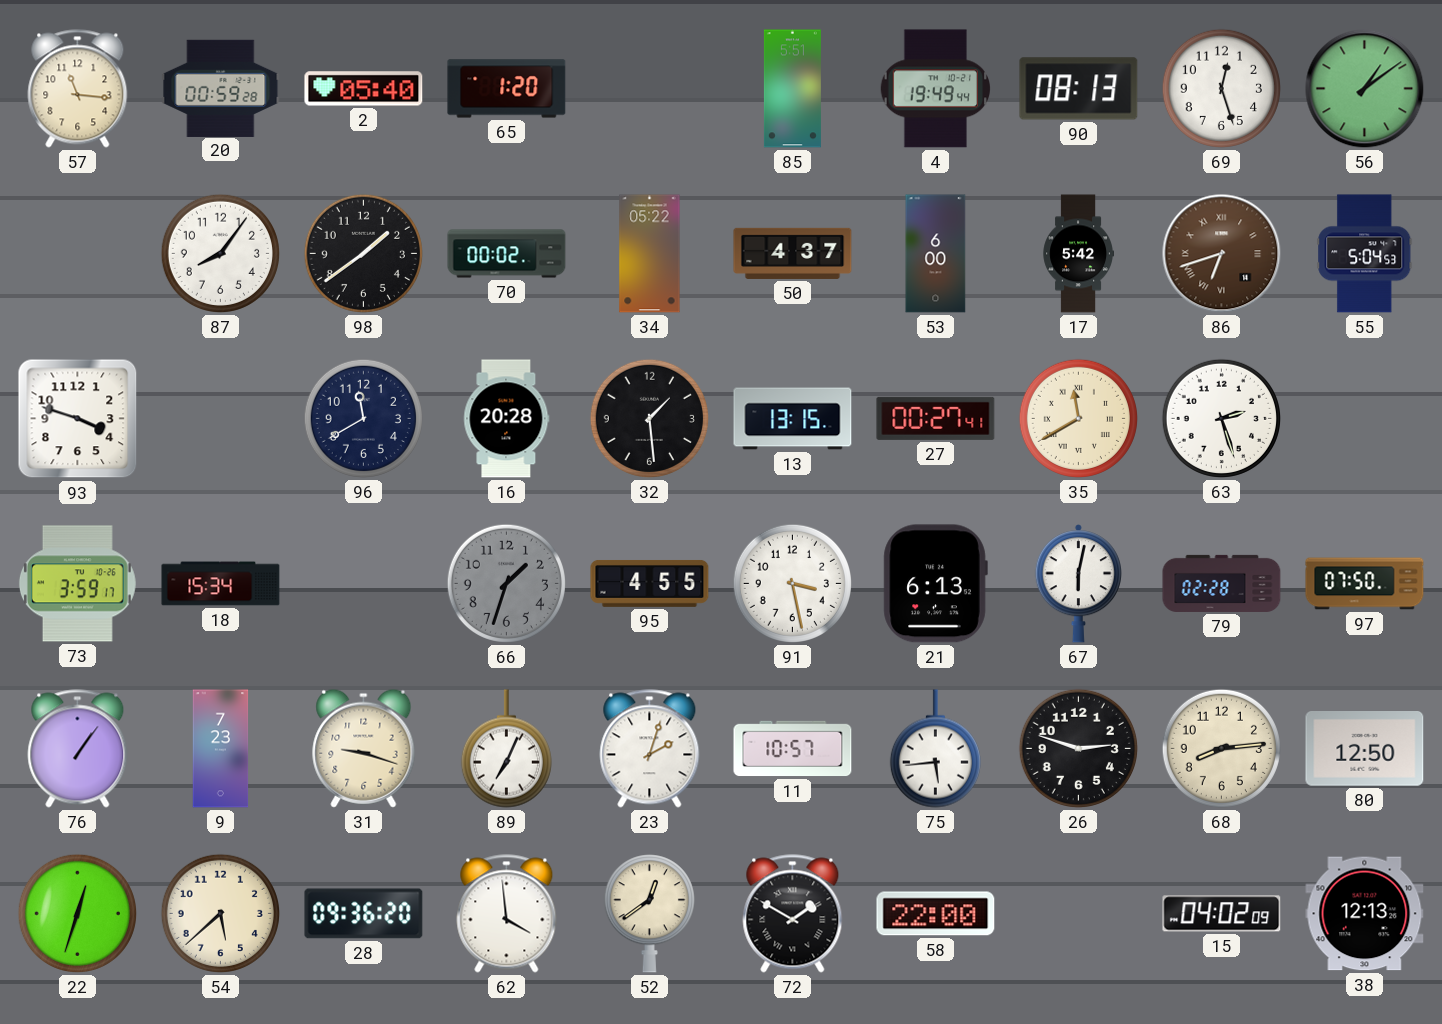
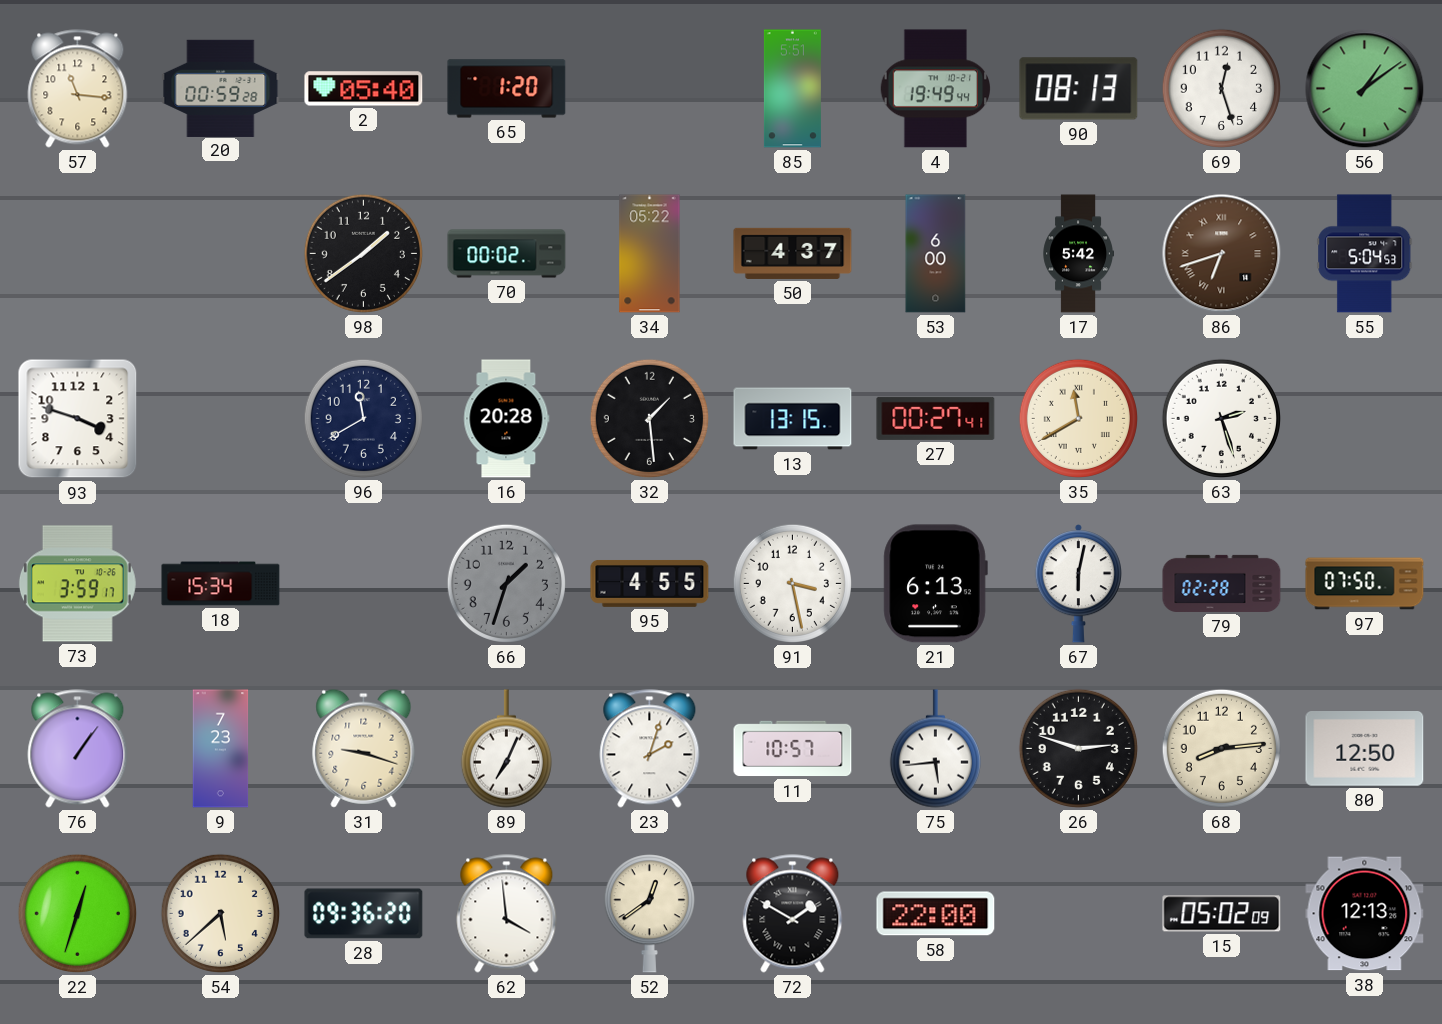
87: 8:06 -> none
15: 04:02 -> 05:02
